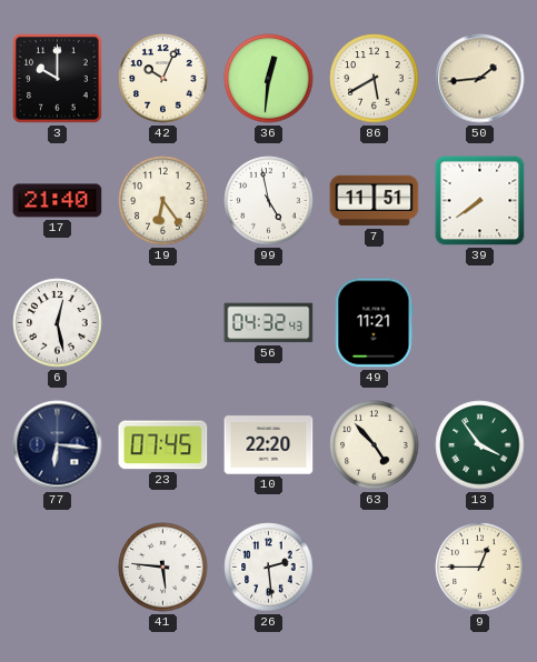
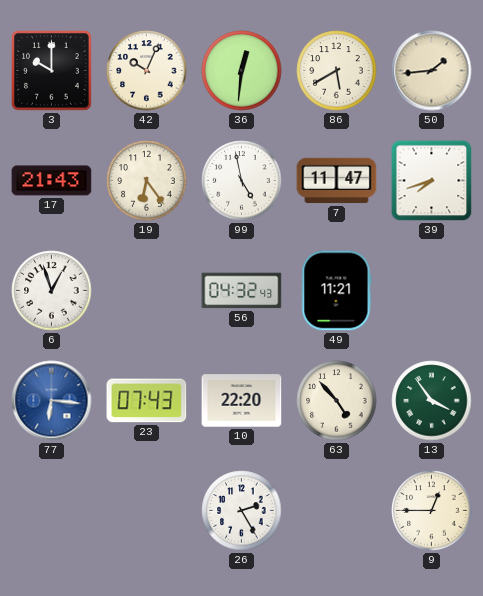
17: 21:40 -> 21:43
7: 11:51 -> 11:47
39: 7:39 -> 7:42
6: 12:28 -> 12:57
77 dial: navy -> blue
23: 07:45 -> 07:43
41: 5:46 -> none
26: 2:29 -> 2:25
